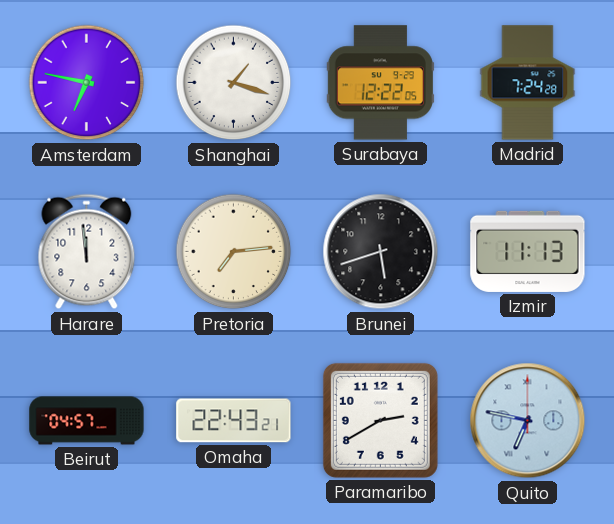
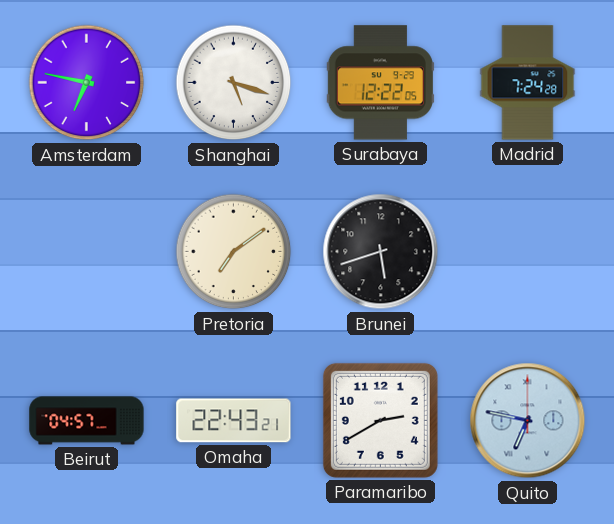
Shanghai: 1:18 -> 5:18
Harare: 11:59 -> none
Pretoria: 7:14 -> 7:09
Izmir: 11:13 -> none
